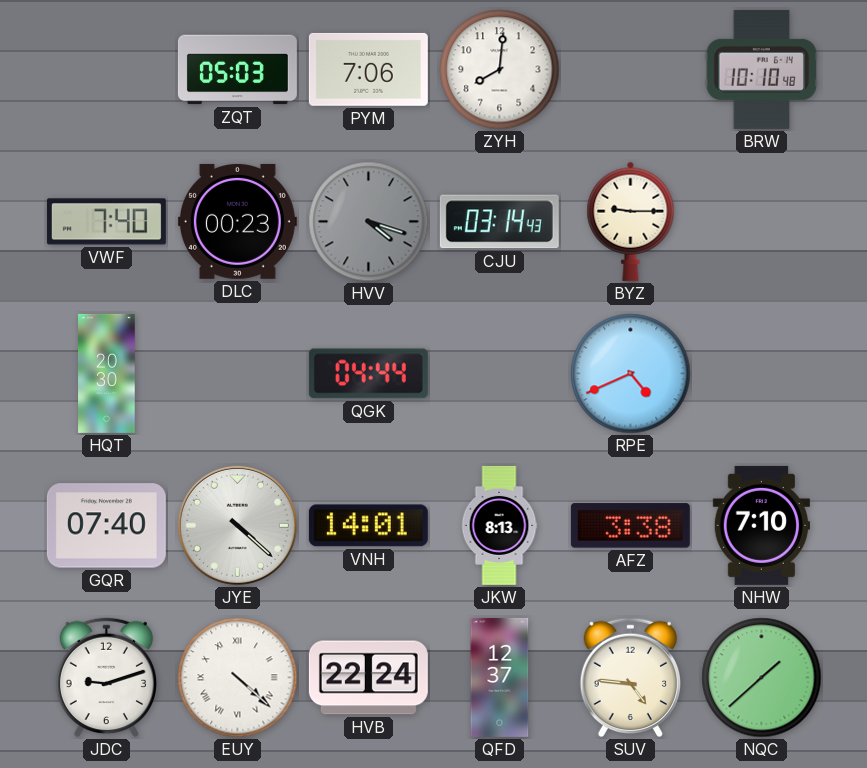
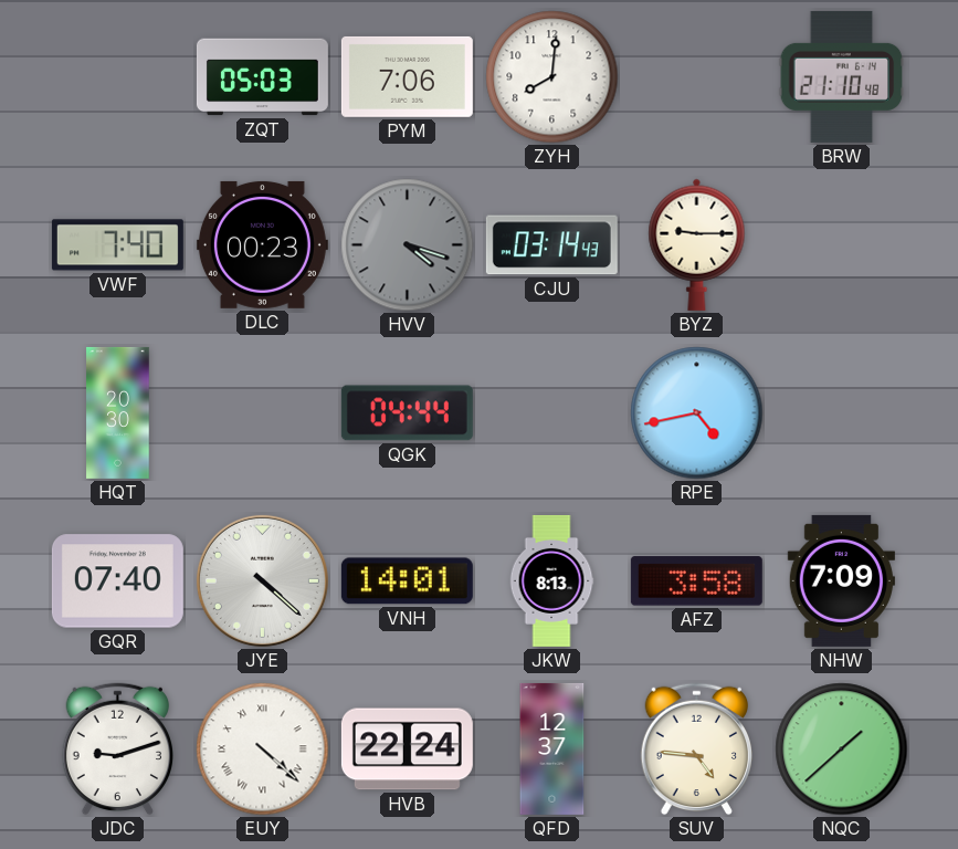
BRW: 10:10 -> 21:10
RPE: 4:41 -> 4:43
AFZ: 3:38 -> 3:58
NHW: 7:10 -> 7:09
